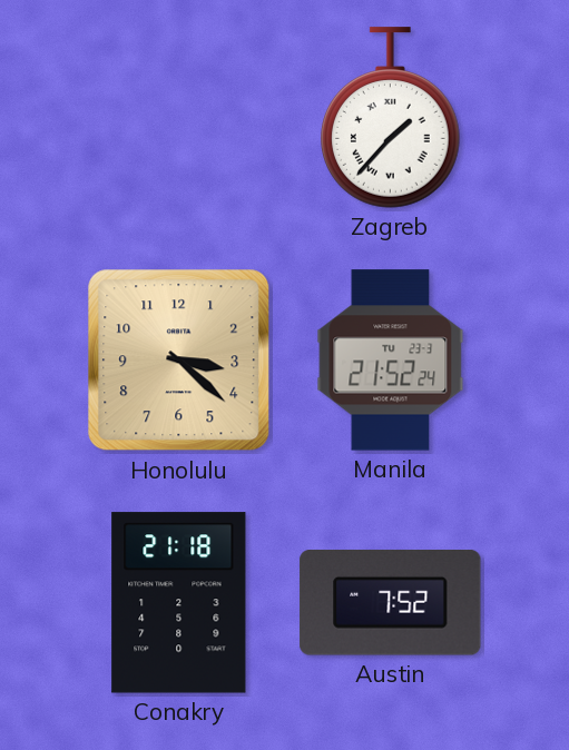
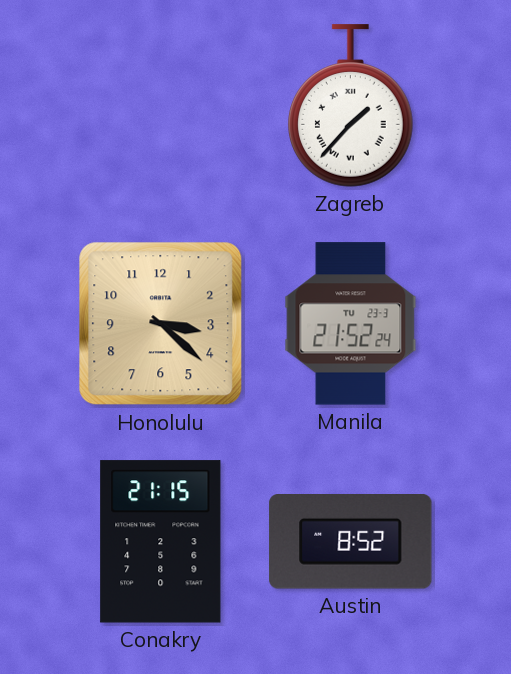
Conakry: 21:18 -> 21:15
Austin: 7:52 -> 8:52
